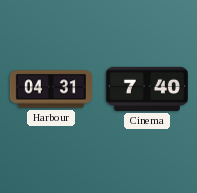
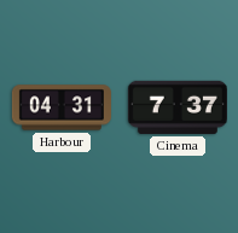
Cinema: 7:40 -> 7:37
